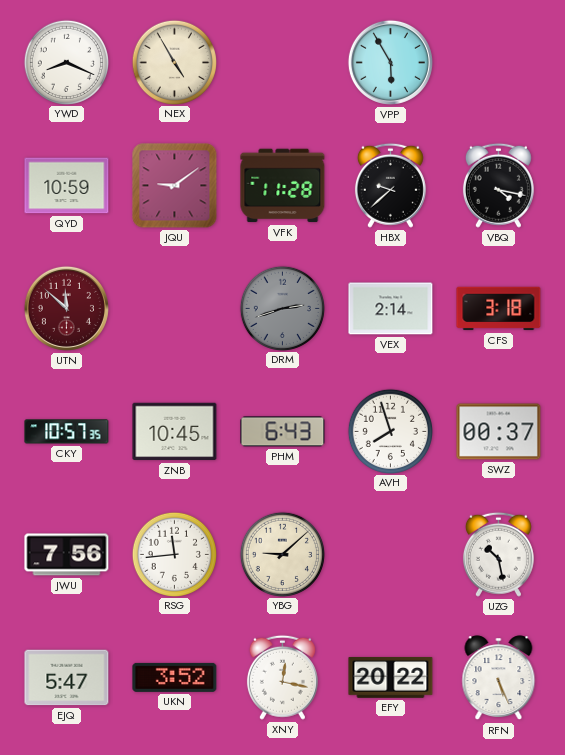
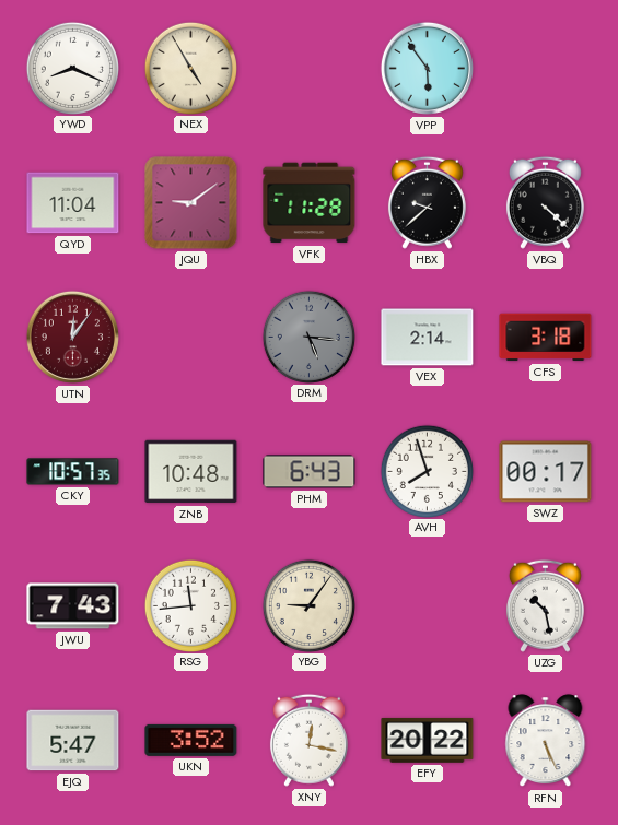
VPP: 5:55 -> 5:54
QYD: 10:59 -> 11:04
VBQ: 4:17 -> 4:22
UTN: 11:52 -> 12:06
DRM: 2:42 -> 5:16
ZNB: 10:45 -> 10:48
SWZ: 00:37 -> 00:17
JWU: 7:56 -> 7:43
YBG: 9:08 -> 9:06
